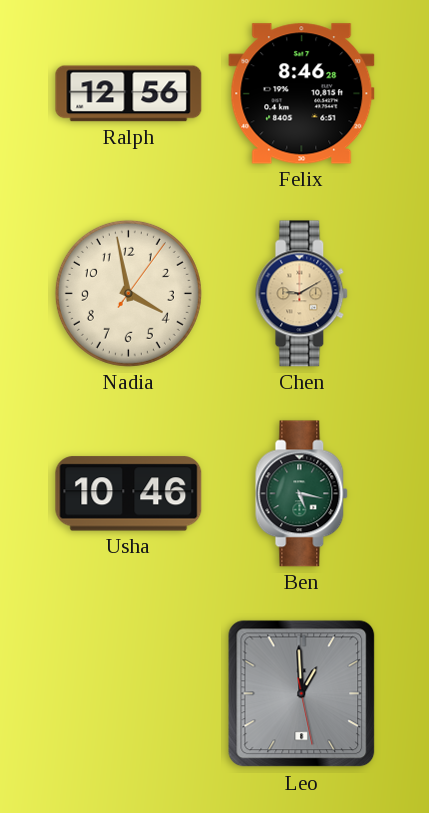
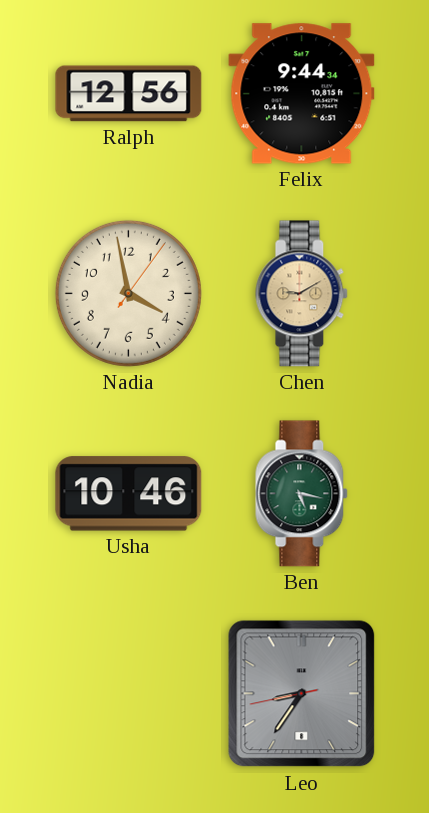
Felix: 8:46 -> 9:44
Leo: 12:59 -> 8:35
